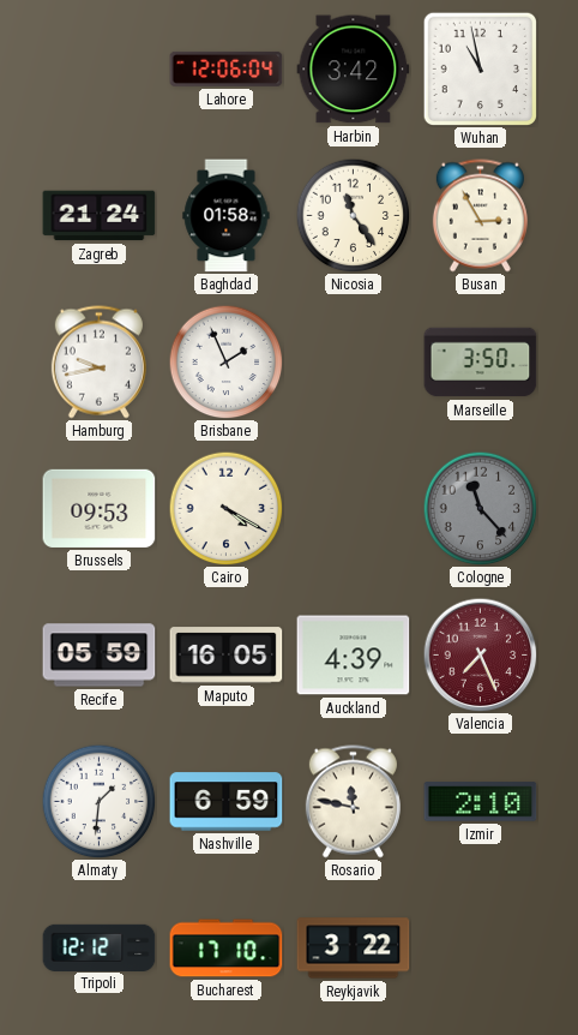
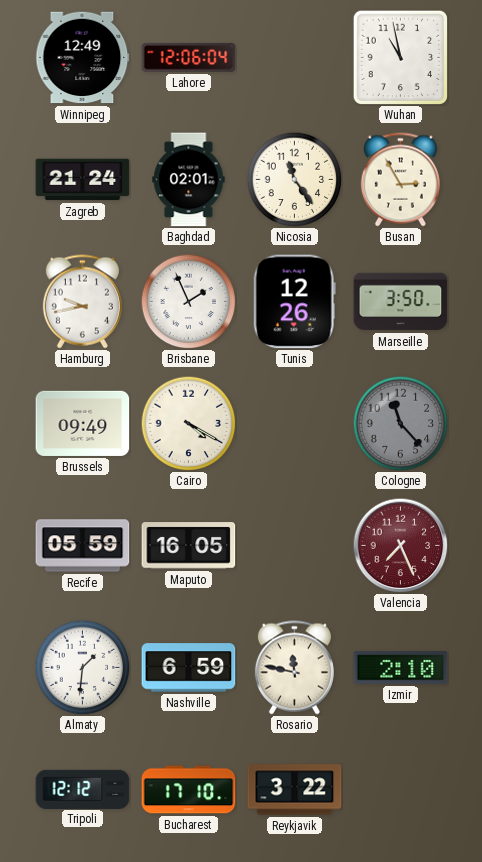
Winnipeg: none -> 12:49
Harbin: 3:42 -> none
Baghdad: 01:58 -> 02:01
Tunis: none -> 12:26
Brussels: 09:53 -> 09:49
Auckland: 4:39 -> none
